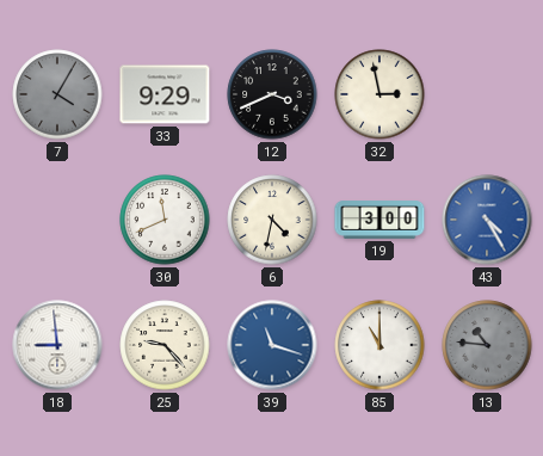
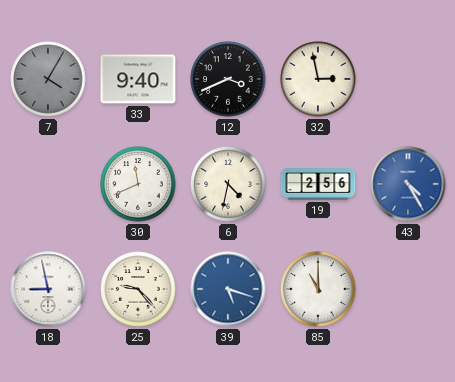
33: 9:29 -> 9:40
19: 3:00 -> 2:56
18: 8:59 -> 8:58
39: 11:18 -> 5:18
13: 10:46 -> none
